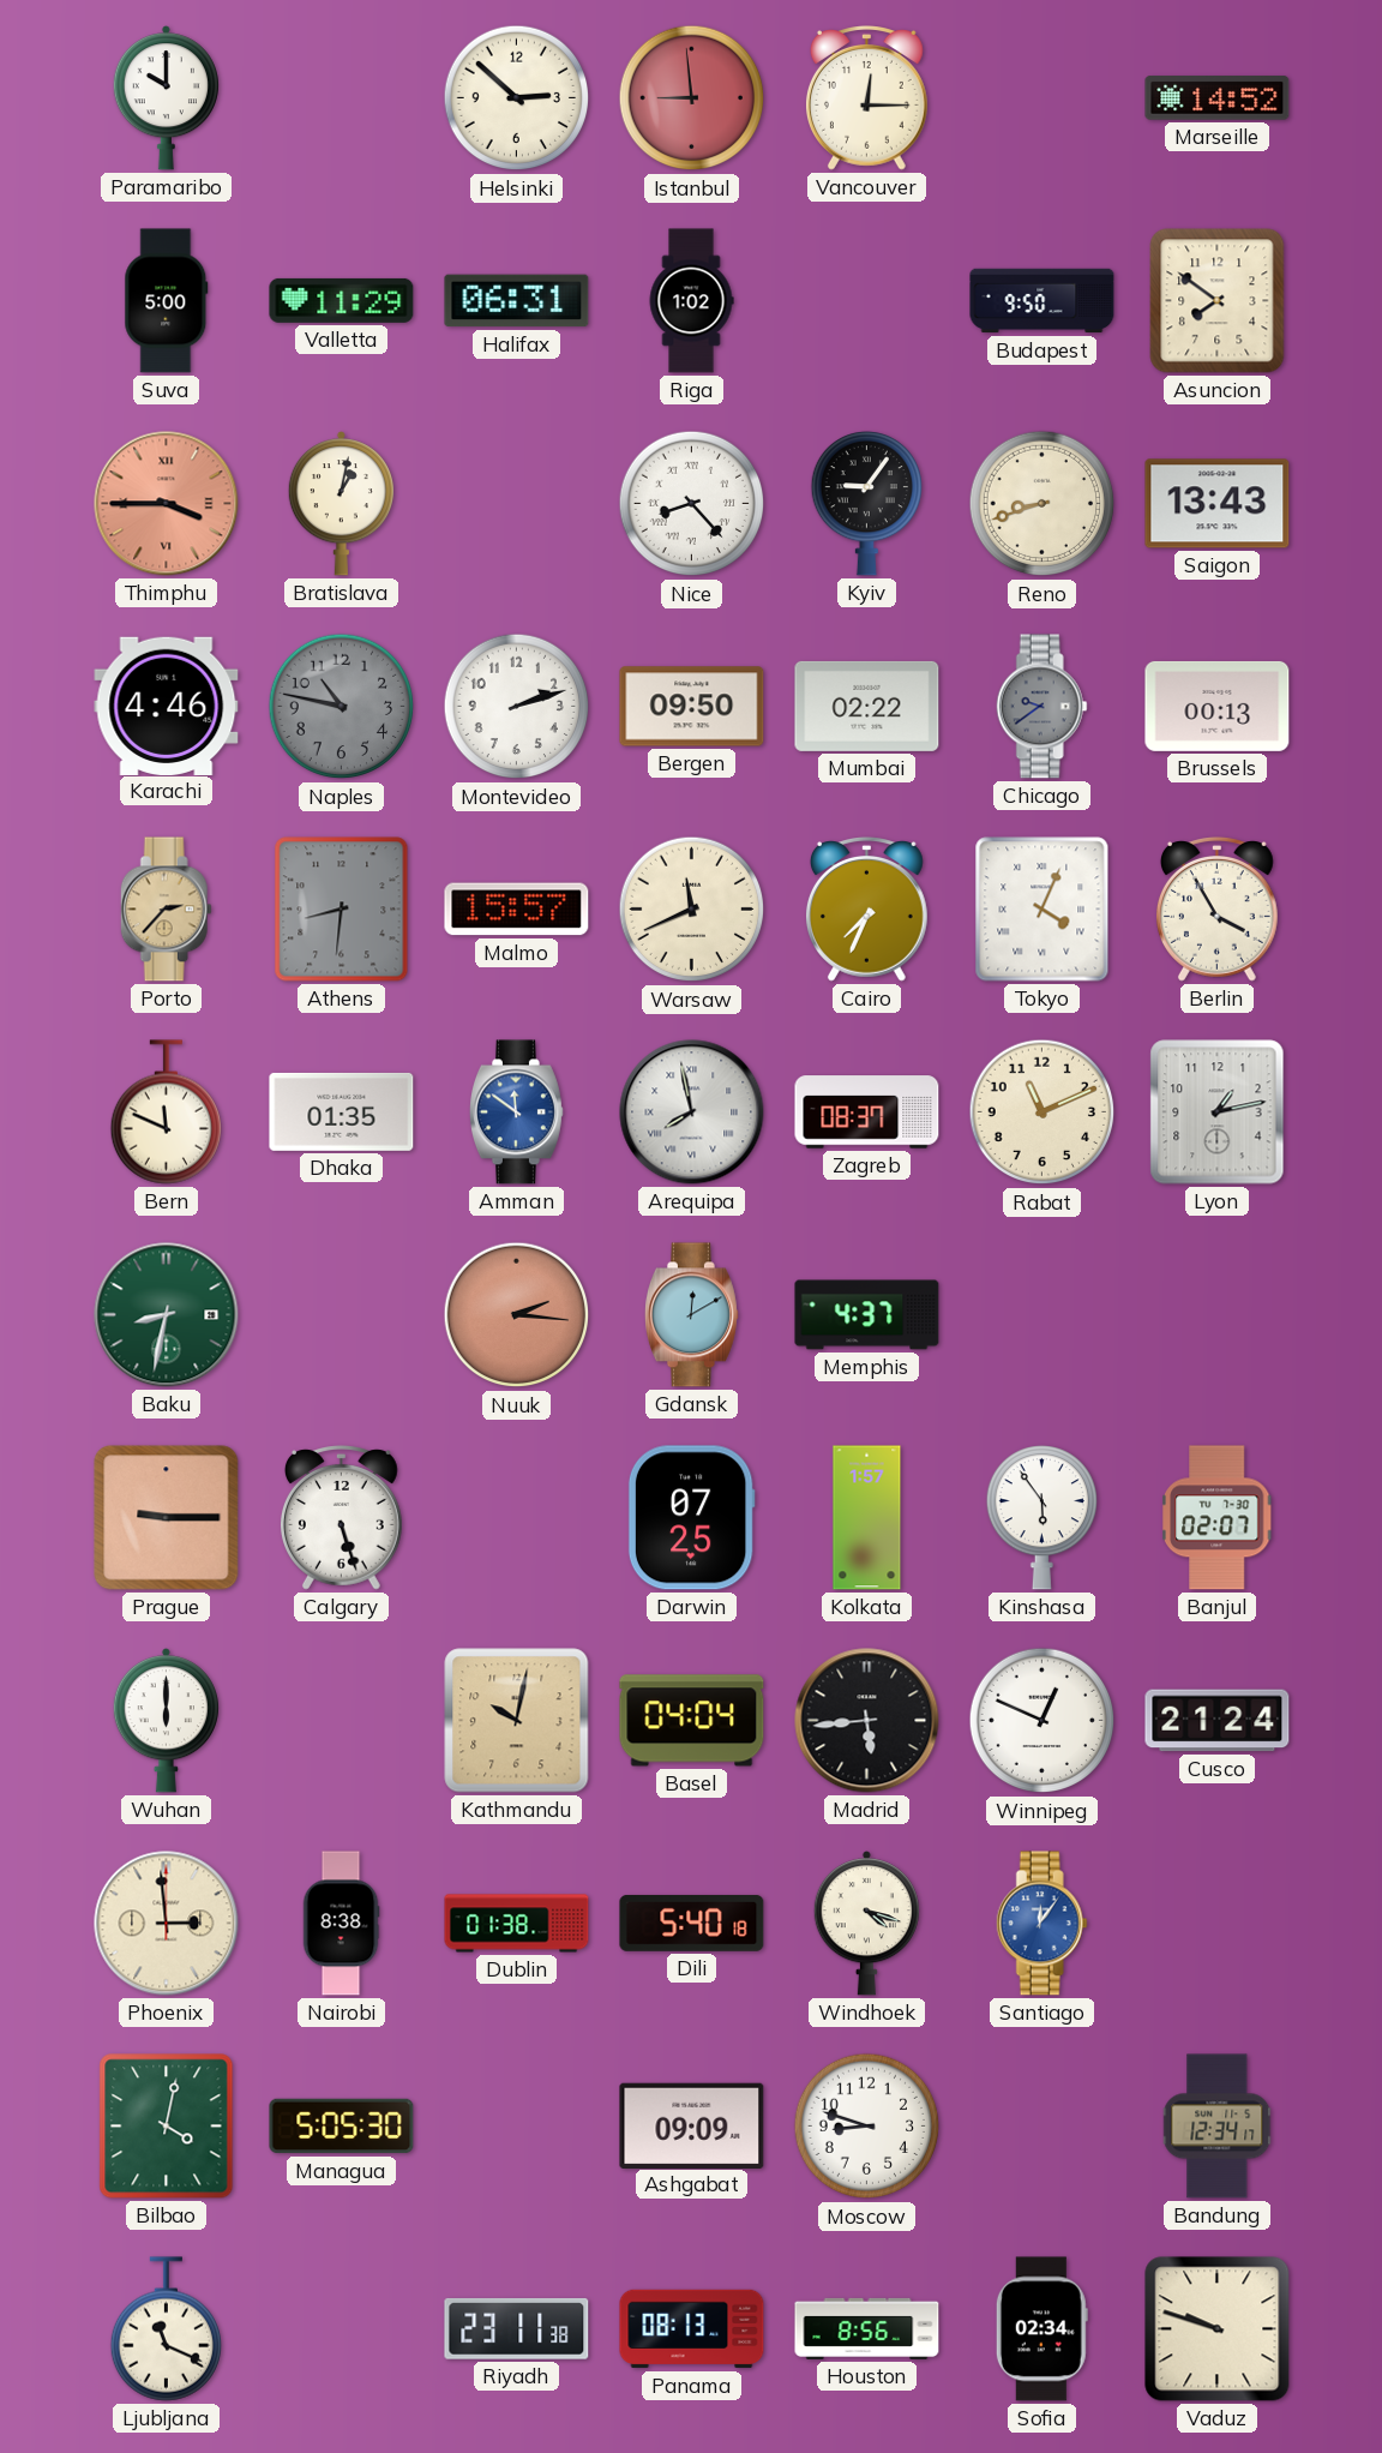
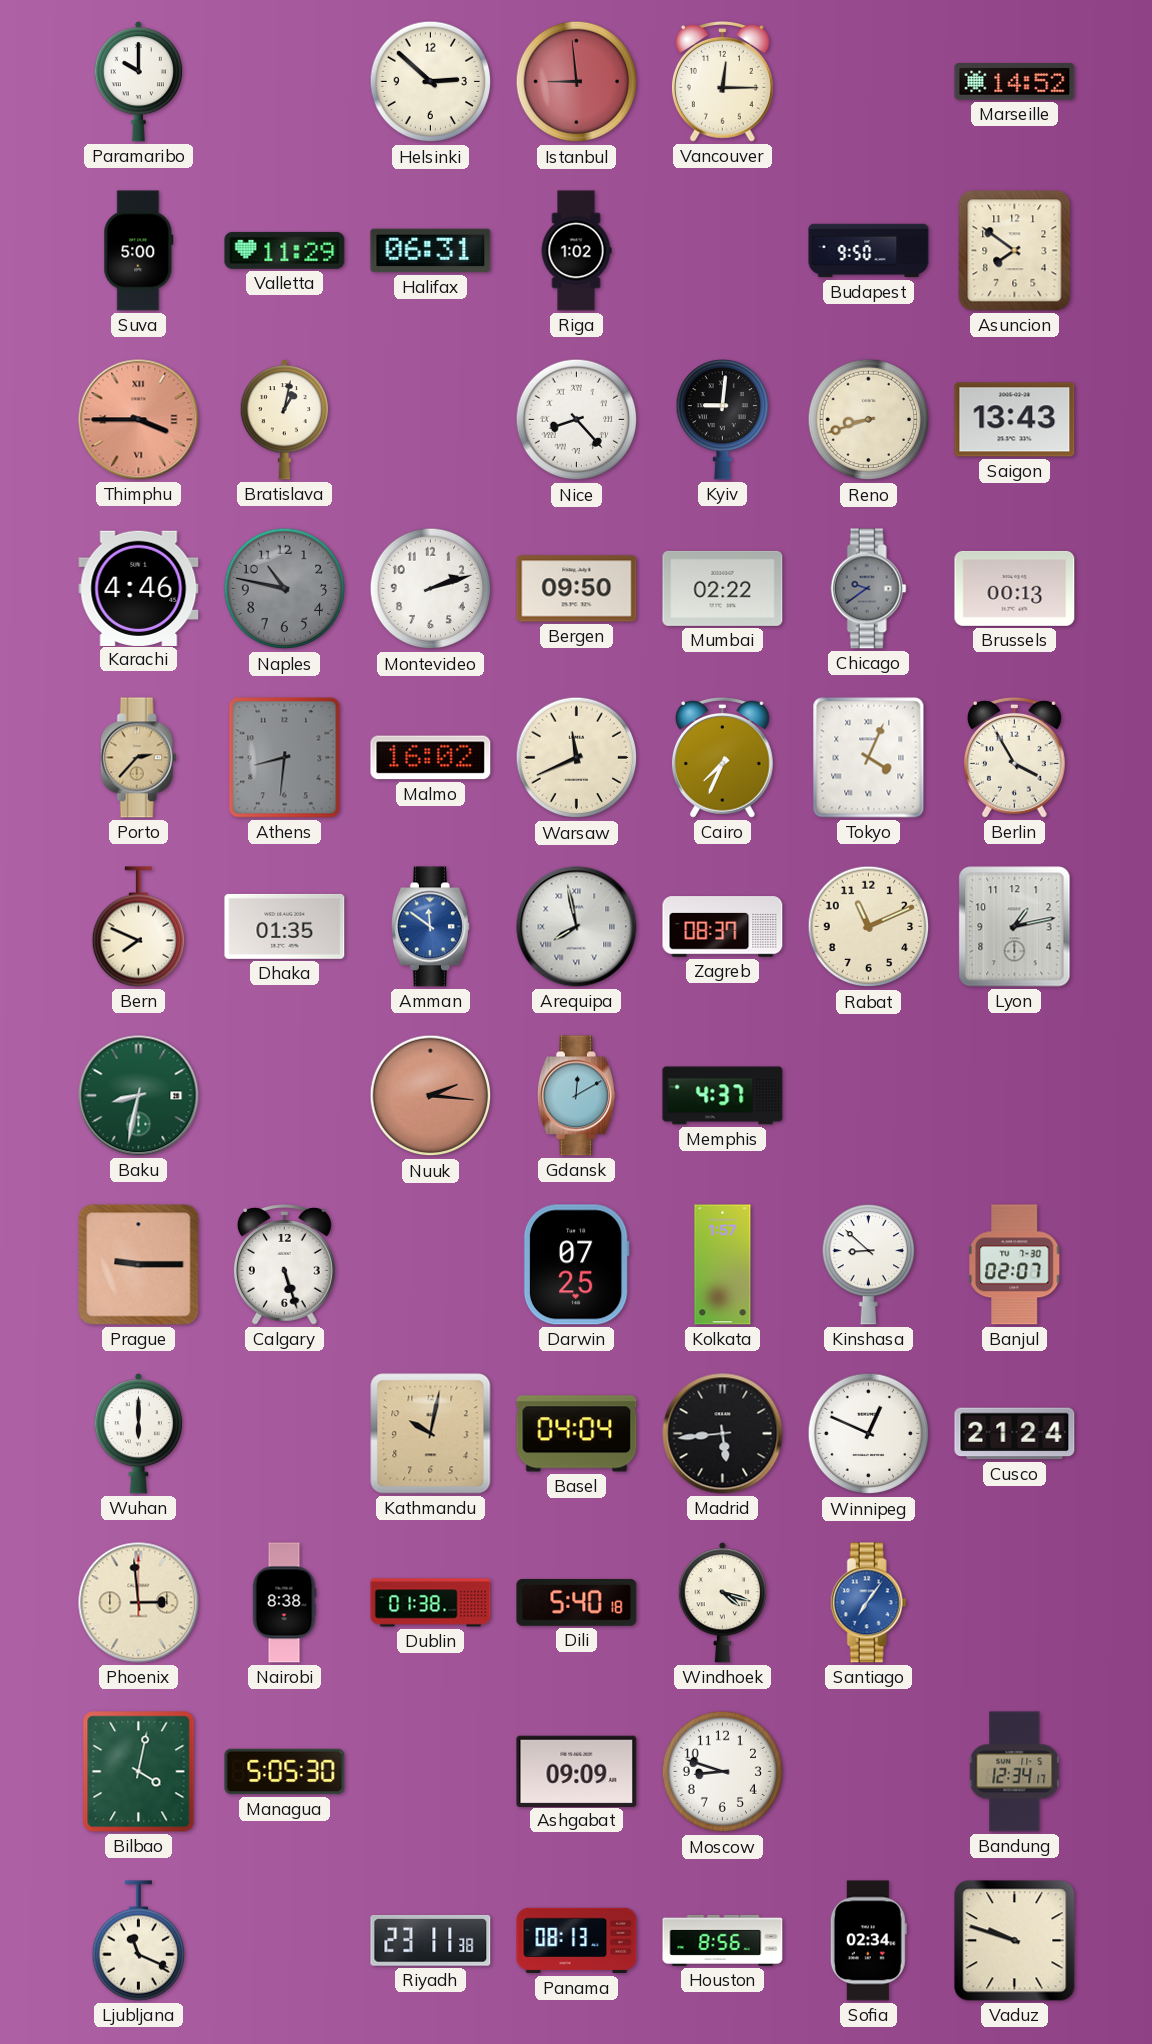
Kyiv: 9:06 -> 9:01
Malmo: 15:57 -> 16:02
Bern: 11:49 -> 7:49
Kinshasa: 5:54 -> 8:52
Santiago: 12:06 -> 7:06
